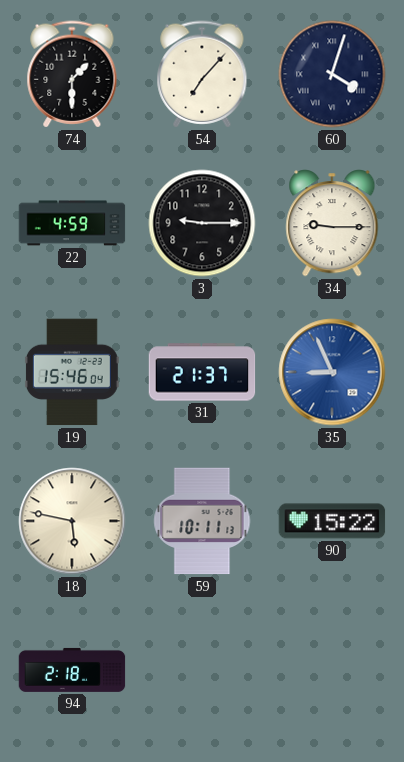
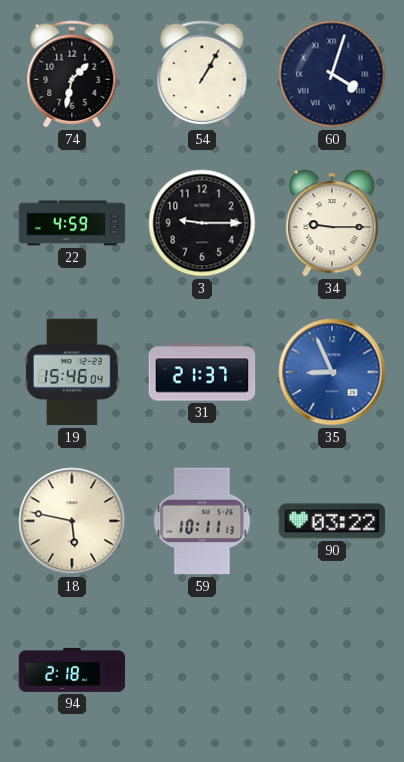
74: 1:30 -> 1:32
54: 7:07 -> 1:05
90: 15:22 -> 03:22
